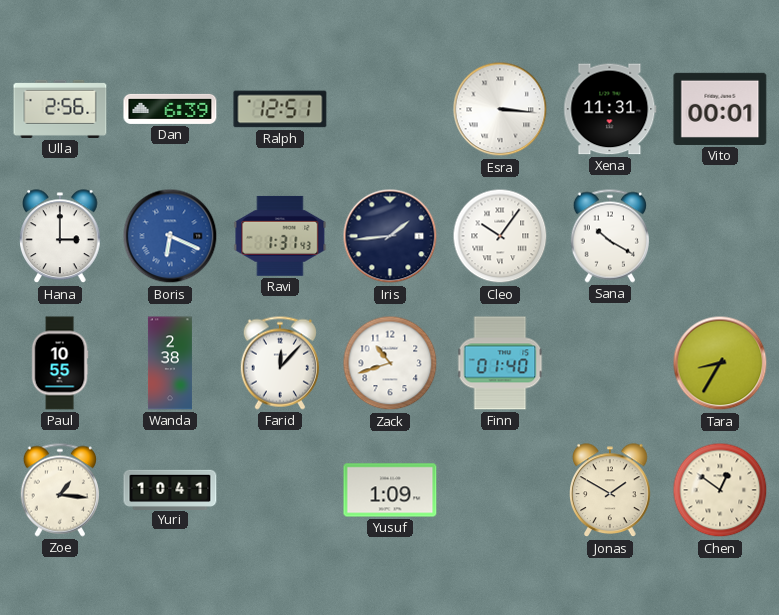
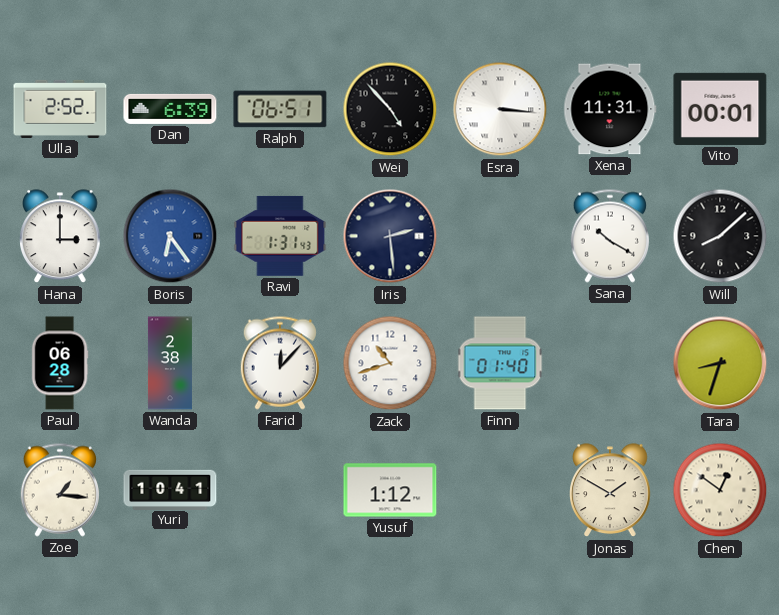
Ulla: 2:56 -> 2:52
Ralph: 12:51 -> 06:51
Wei: none -> 4:53
Boris: 6:19 -> 6:24
Iris: 1:44 -> 2:29
Cleo: 10:06 -> none
Will: none -> 8:08
Paul: 10:55 -> 06:28
Tara: 8:35 -> 8:33
Yusuf: 1:09 -> 1:12
